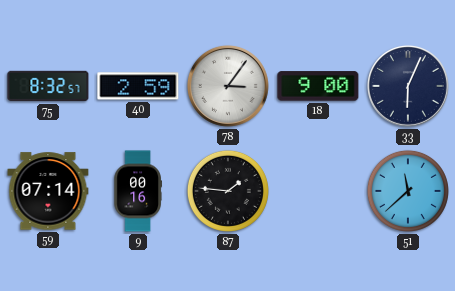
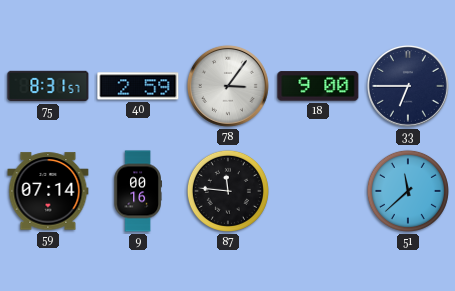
75: 8:32 -> 8:31
33: 6:04 -> 6:45
87: 1:46 -> 11:46
